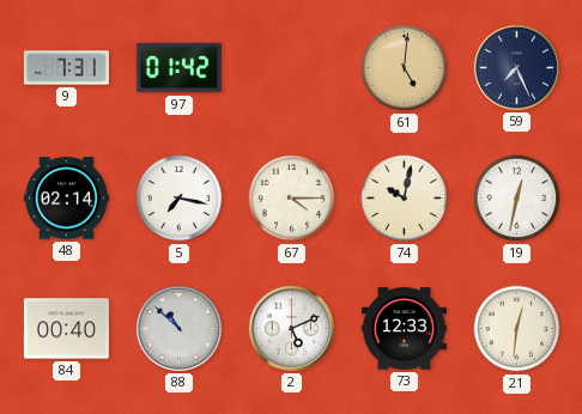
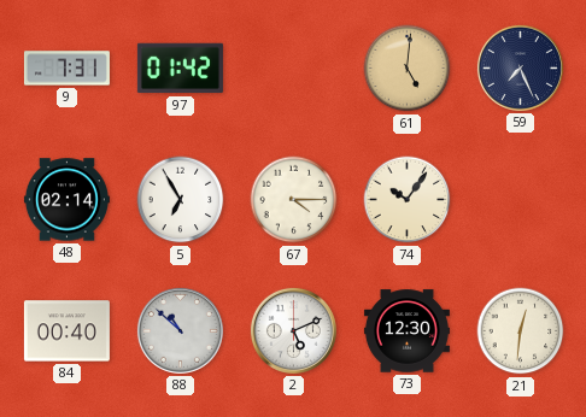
5: 7:17 -> 6:55
74: 10:02 -> 10:06
19: 12:32 -> none
73: 12:33 -> 12:30
